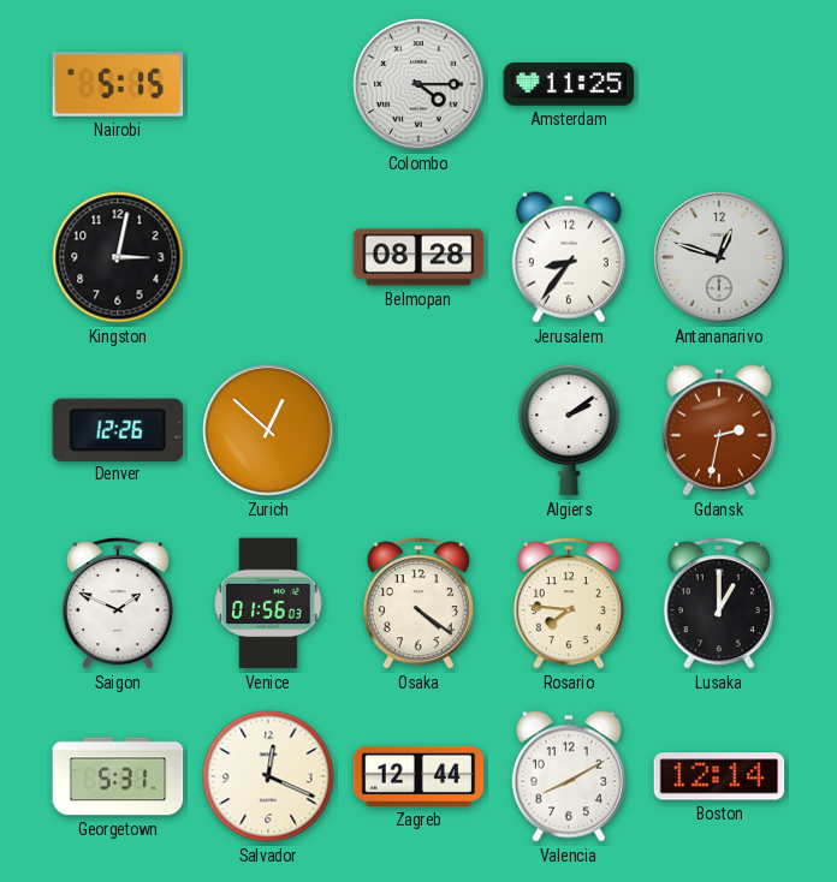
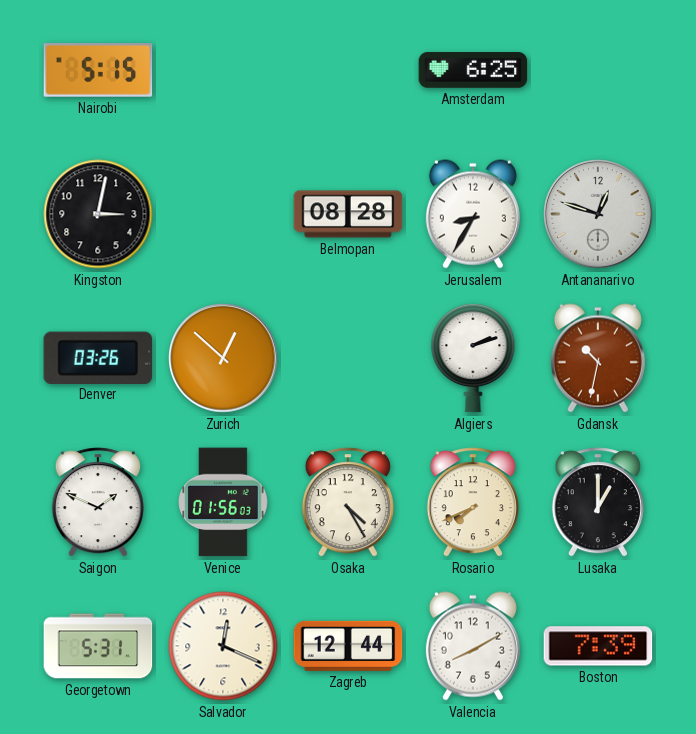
Colombo: 4:15 -> none
Amsterdam: 11:25 -> 6:25
Jerusalem: 8:36 -> 8:35
Denver: 12:26 -> 03:26
Algiers: 2:09 -> 2:12
Gdansk: 2:32 -> 10:32
Osaka: 4:21 -> 4:25
Rosario: 7:46 -> 7:41
Boston: 12:14 -> 7:39
